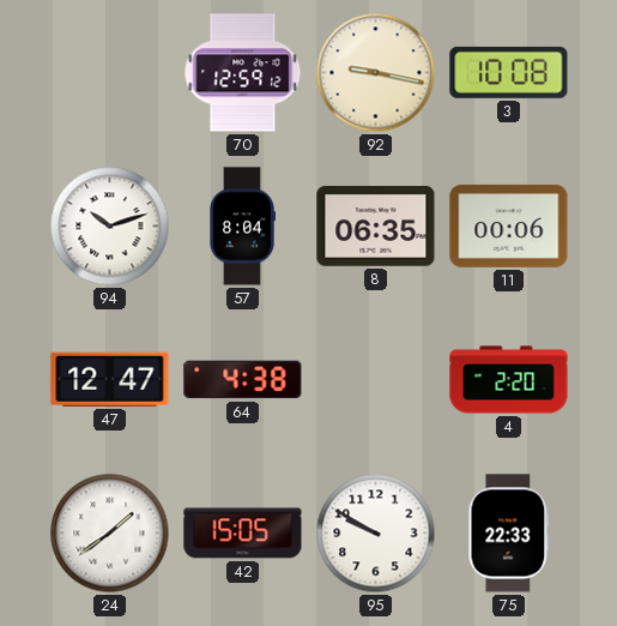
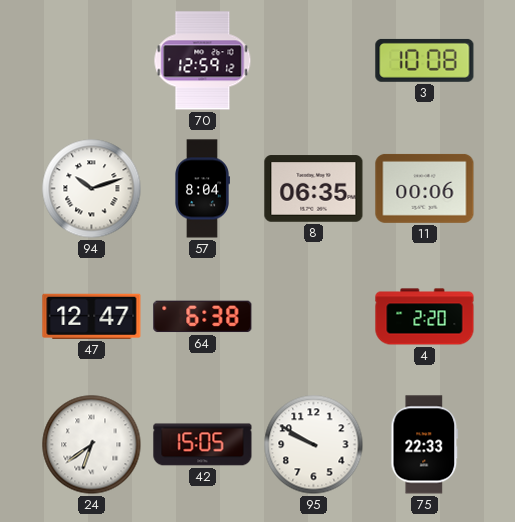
92: 9:17 -> none
64: 4:38 -> 6:38
24: 1:39 -> 6:39
